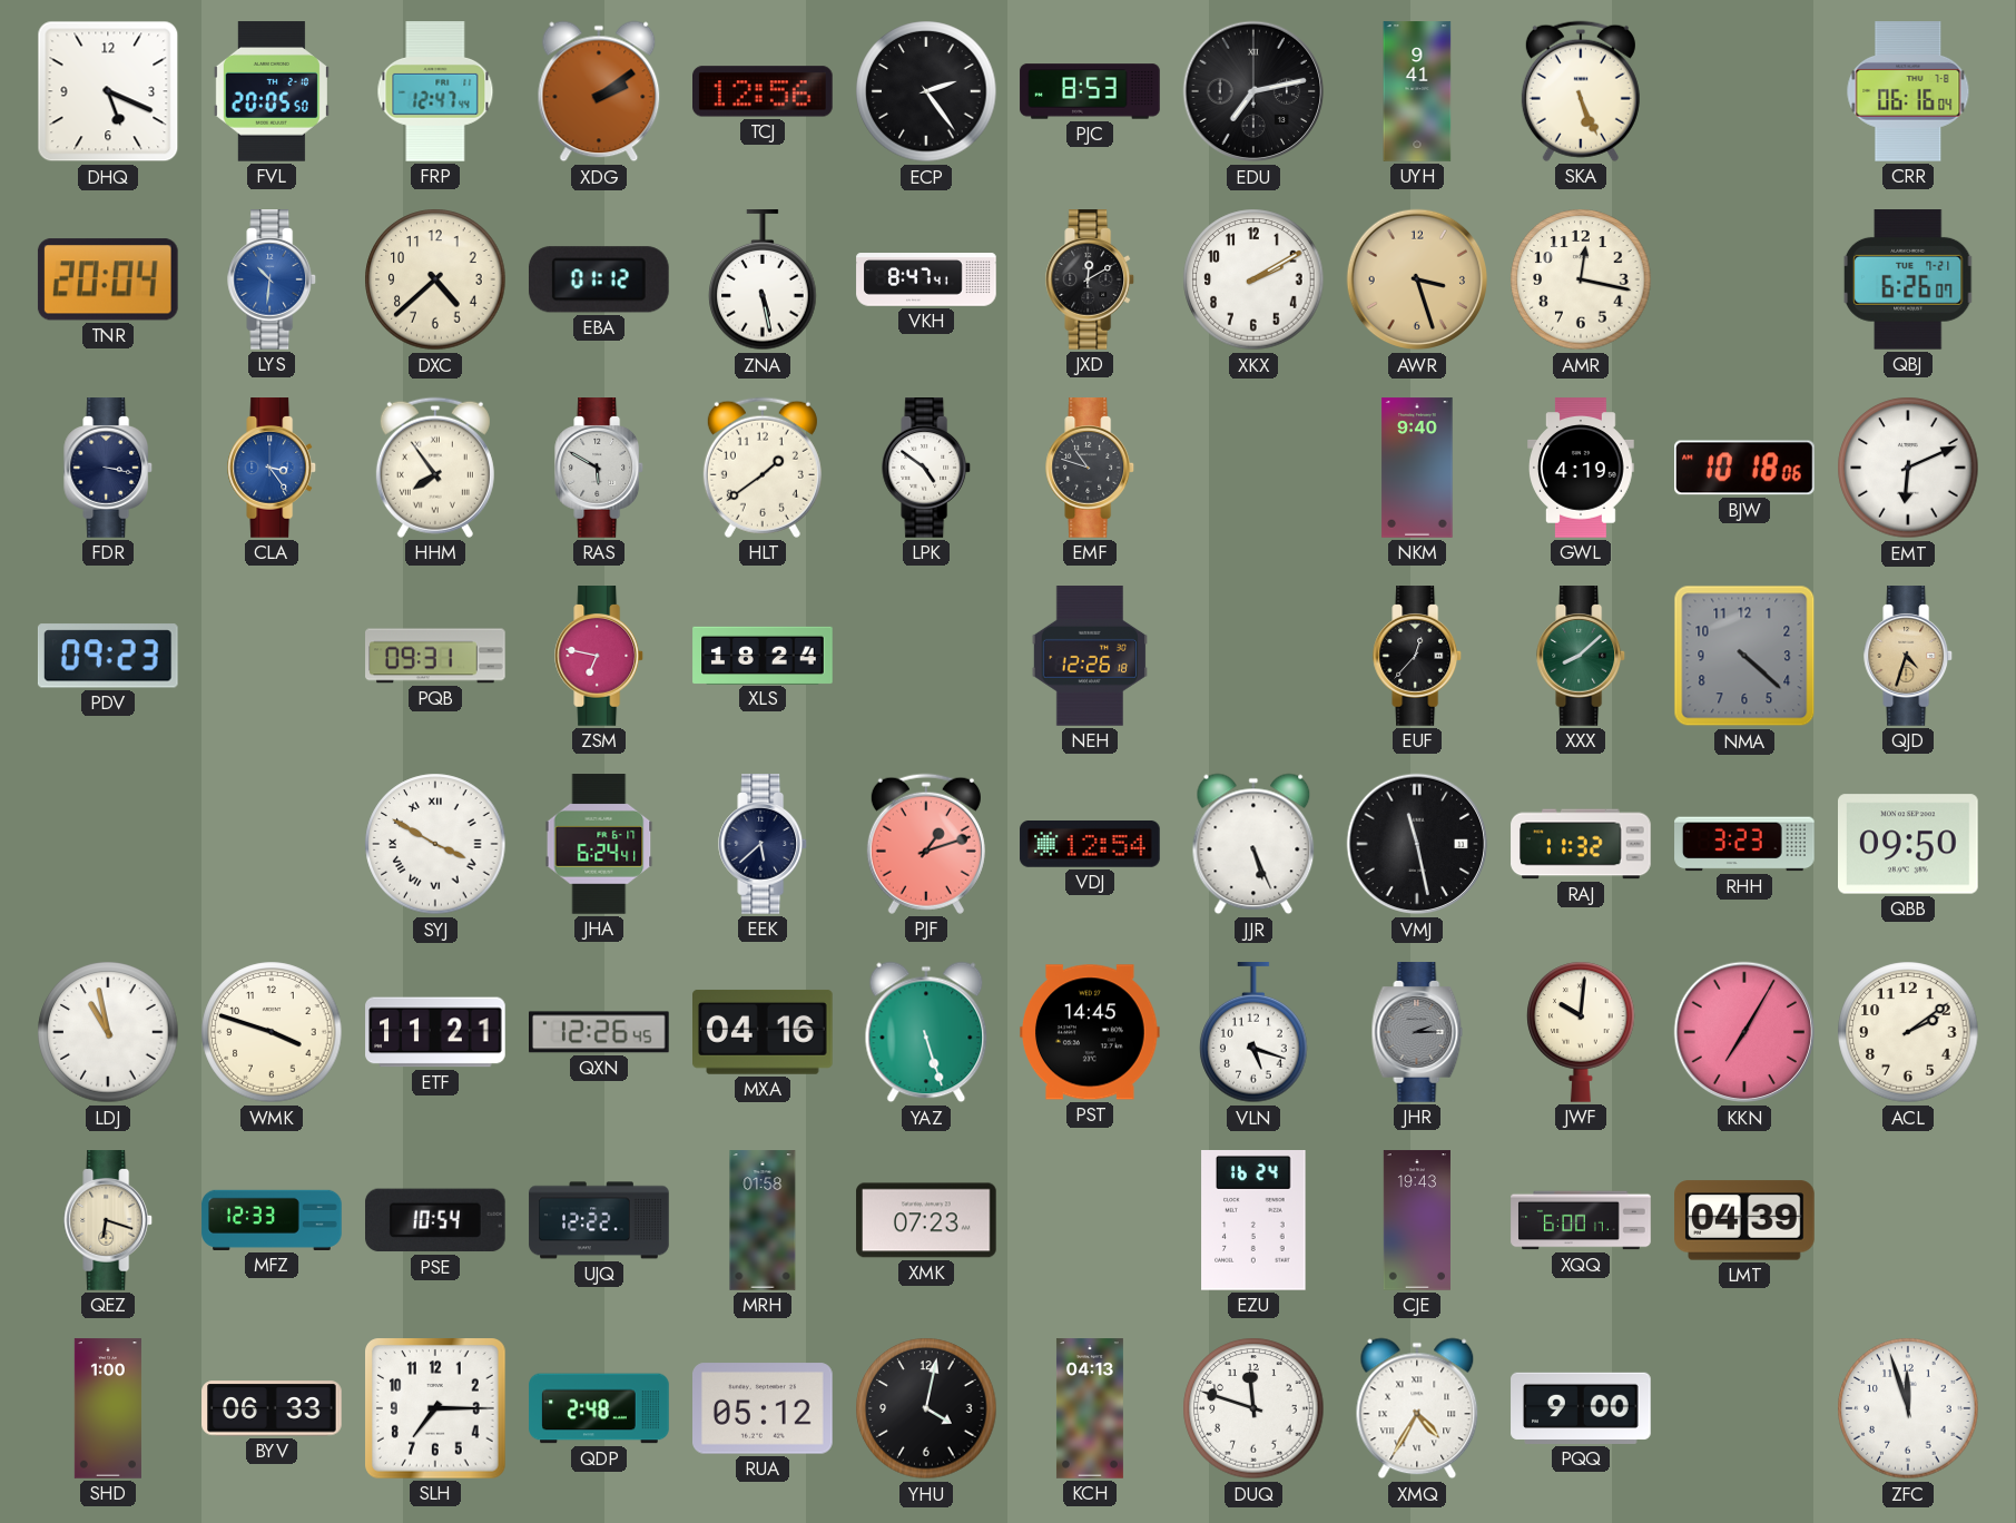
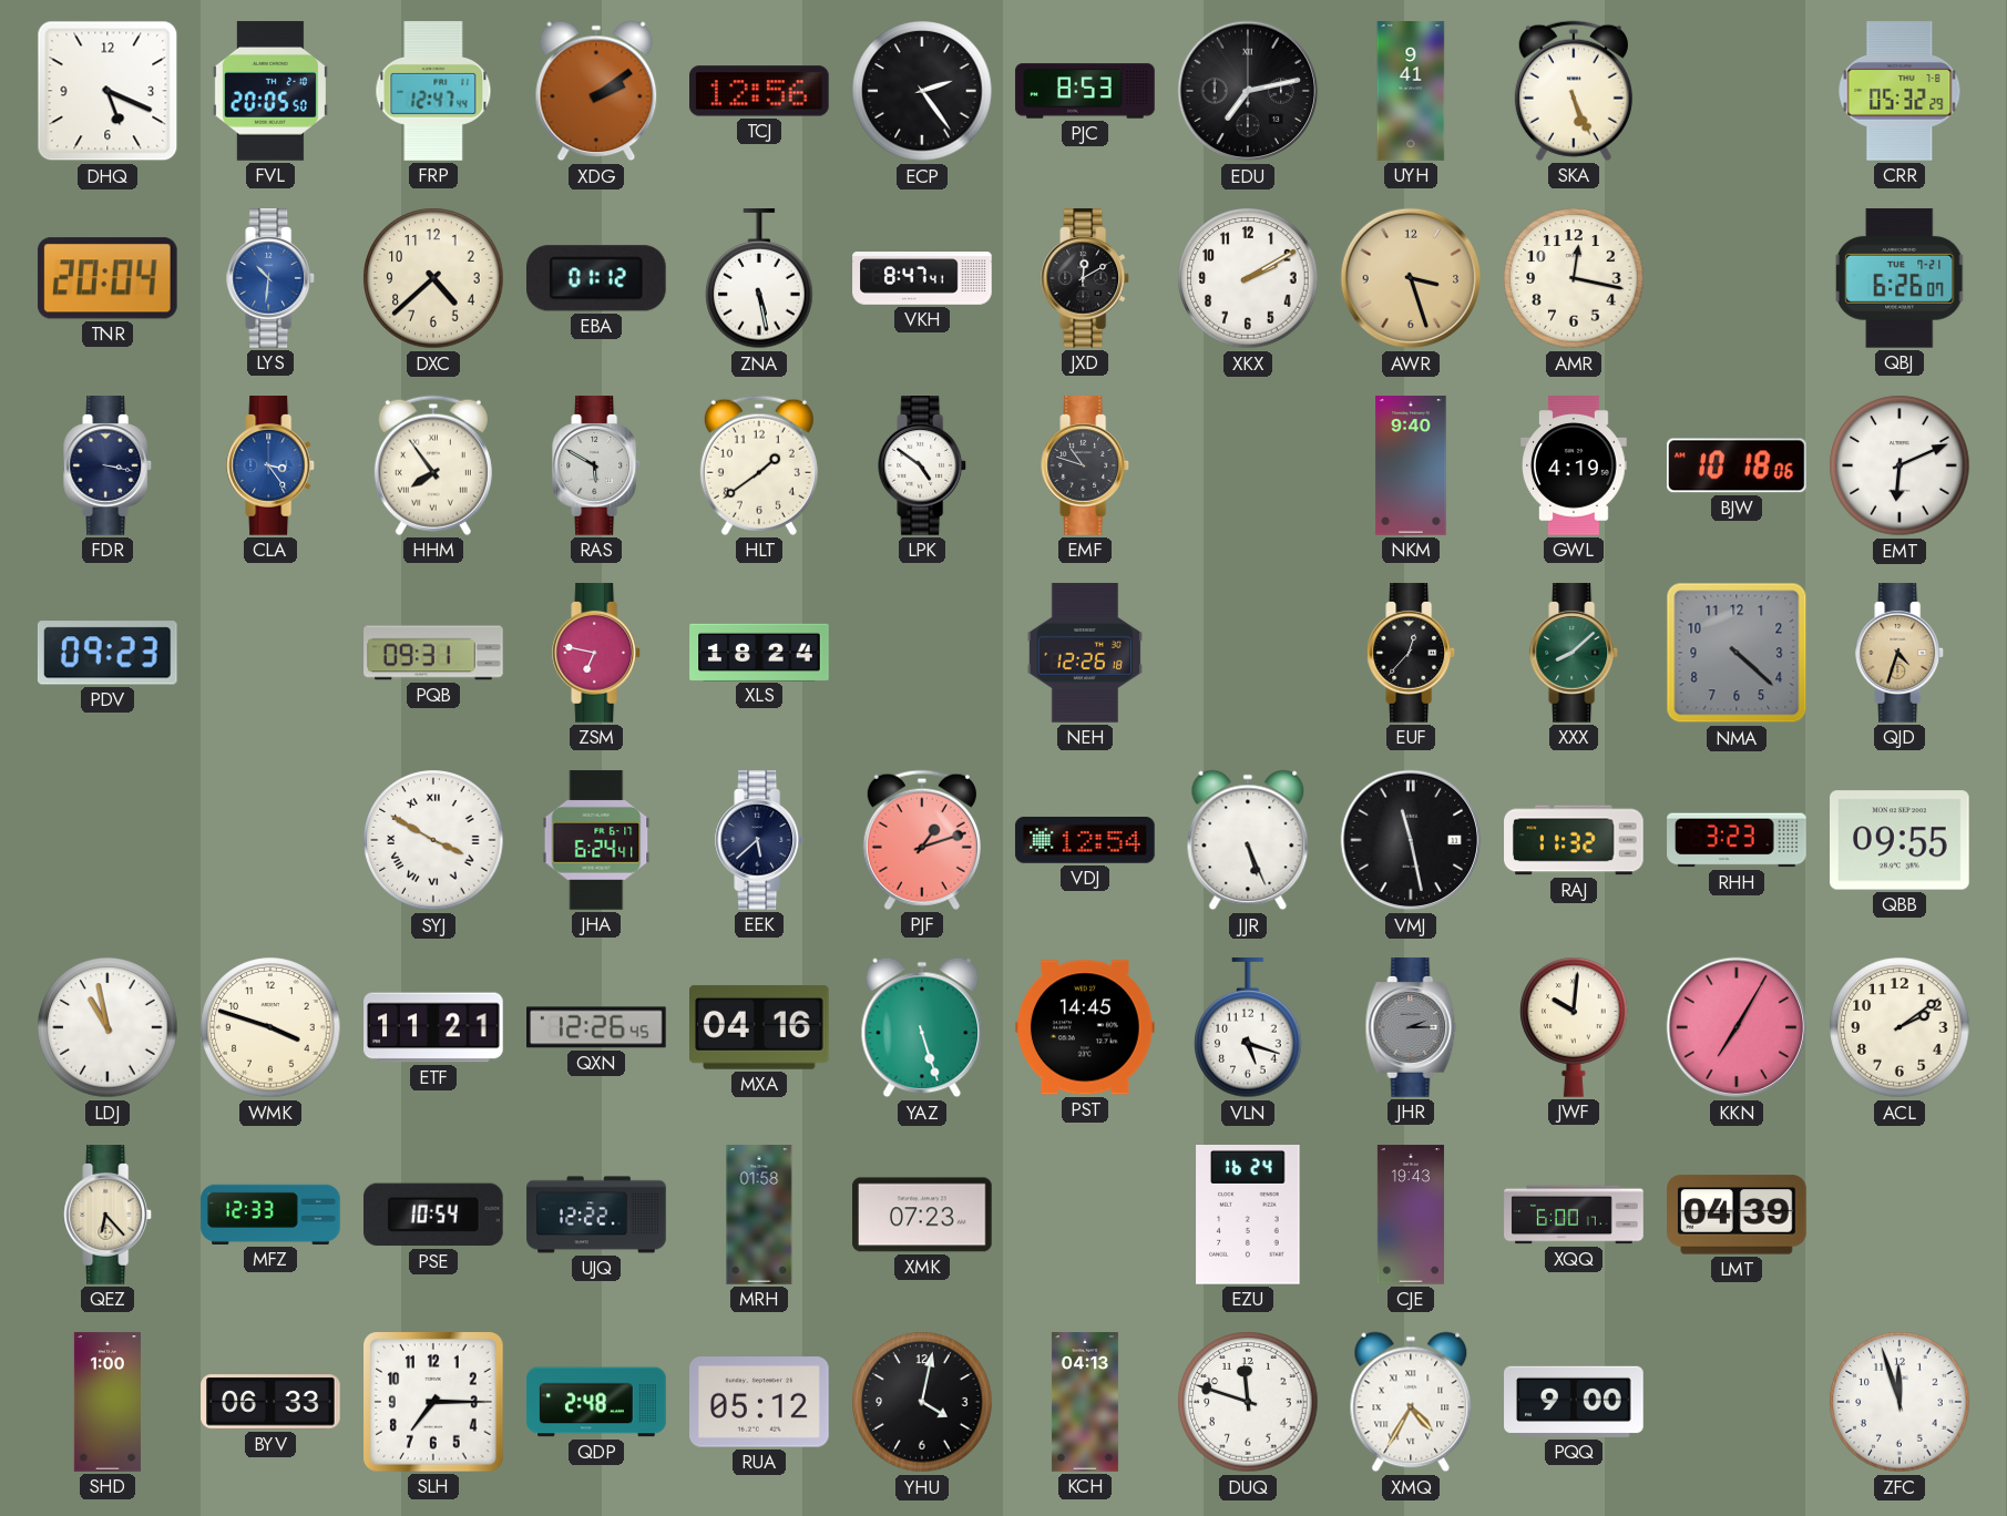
CRR: 06:16 -> 05:32
QBB: 09:50 -> 09:55
QEZ: 6:18 -> 6:23
